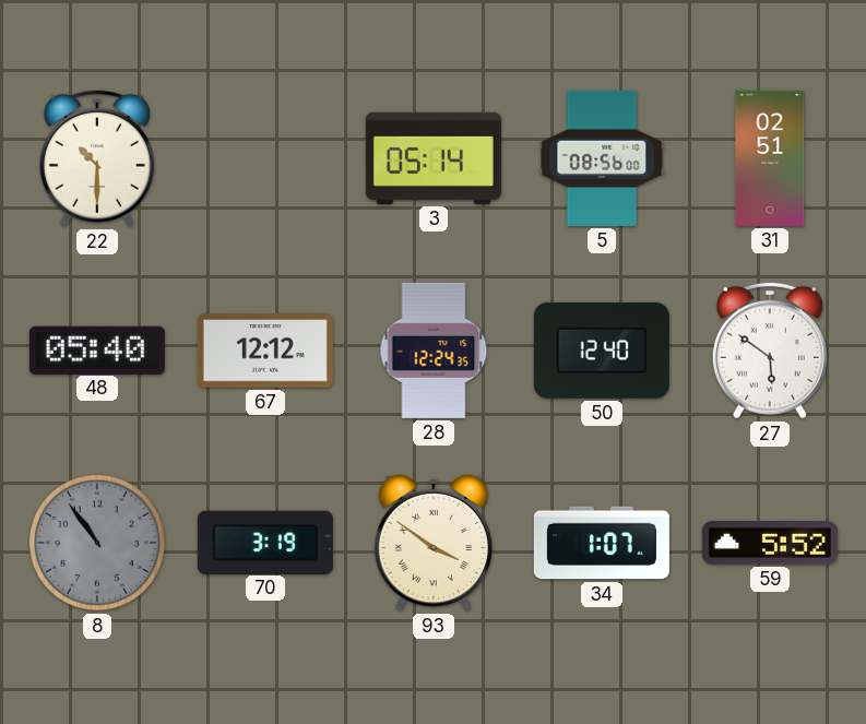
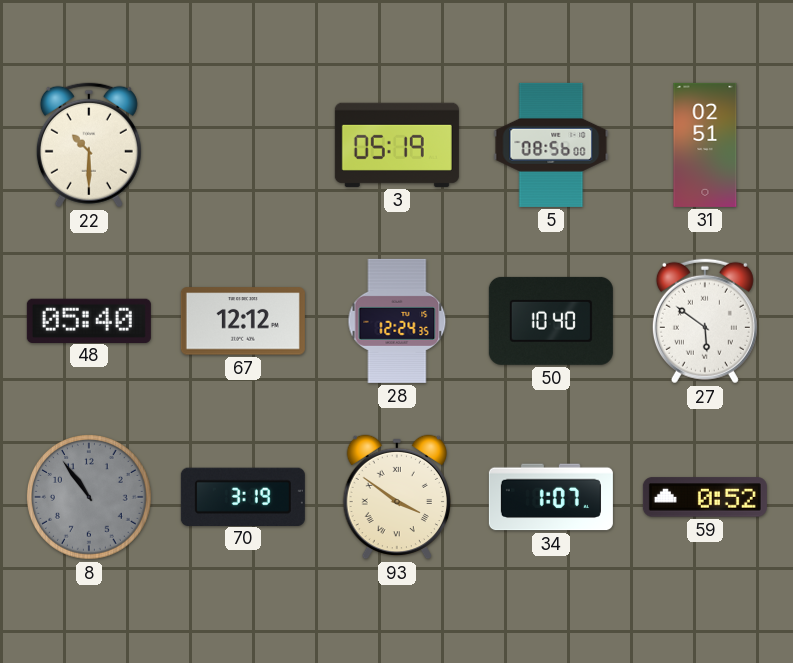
3: 05:14 -> 05:19
50: 12:40 -> 10:40
59: 5:52 -> 0:52
